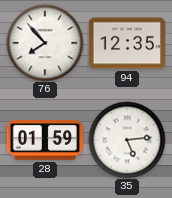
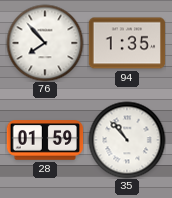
94: 12:35 -> 1:35
35: 5:14 -> 10:53
